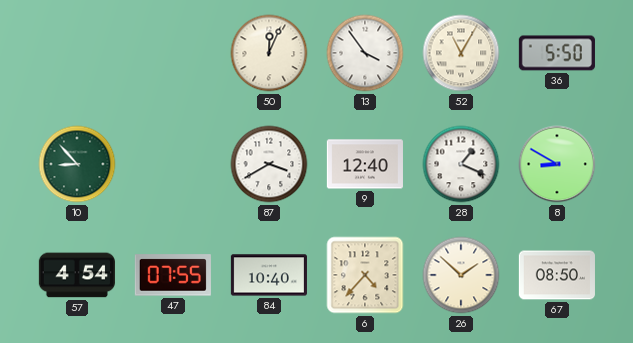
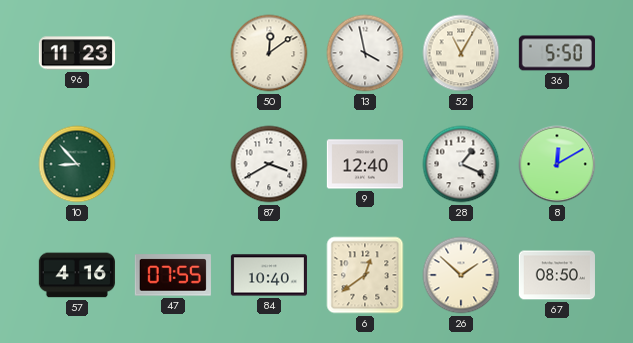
96: none -> 11:23
50: 12:04 -> 12:09
13: 3:54 -> 3:58
8: 8:50 -> 12:10
57: 4:54 -> 4:16
6: 4:37 -> 12:39
